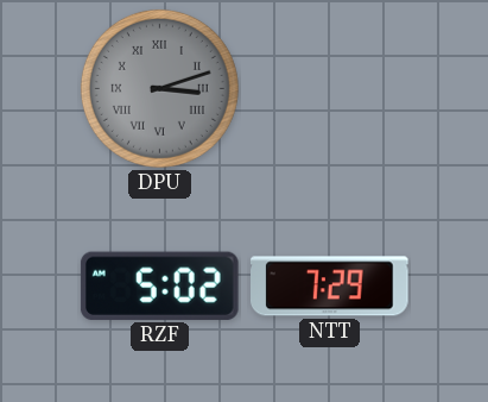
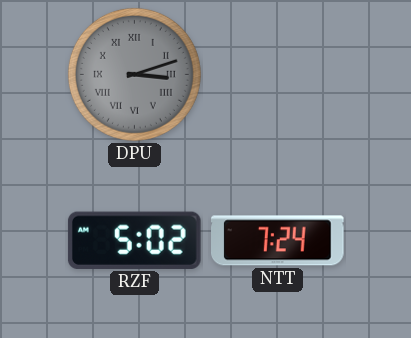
NTT: 7:29 -> 7:24
